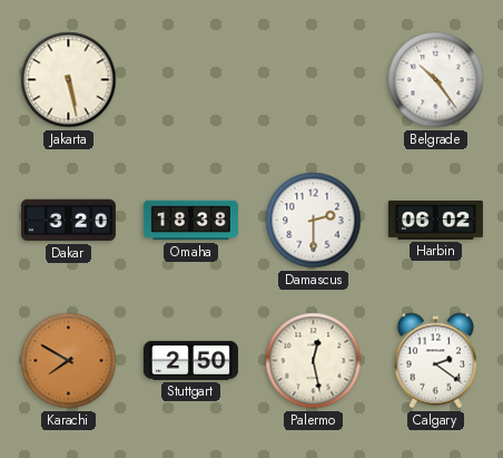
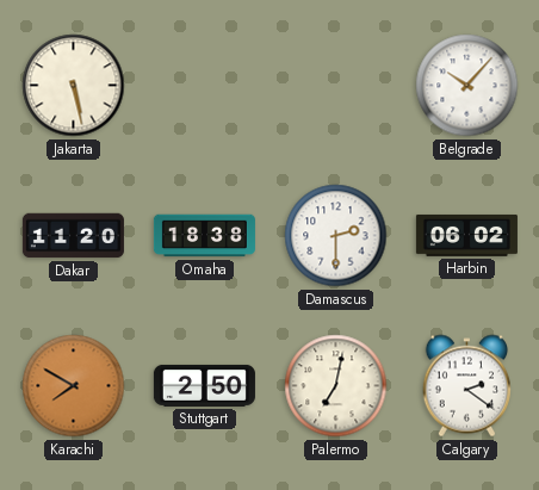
Belgrade: 10:24 -> 10:07
Dakar: 3:20 -> 11:20
Palermo: 12:28 -> 7:02
